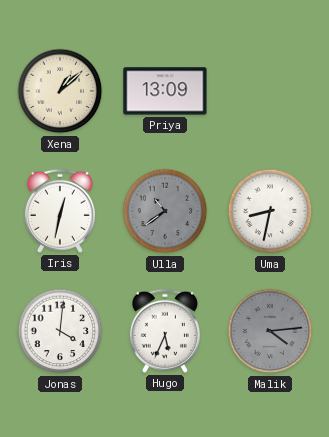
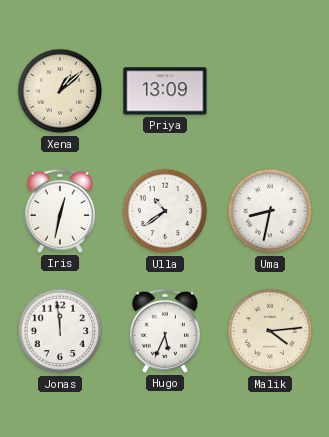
Ulla dial: grey -> white
Jonas: 4:01 -> 11:59
Malik dial: grey -> cream
